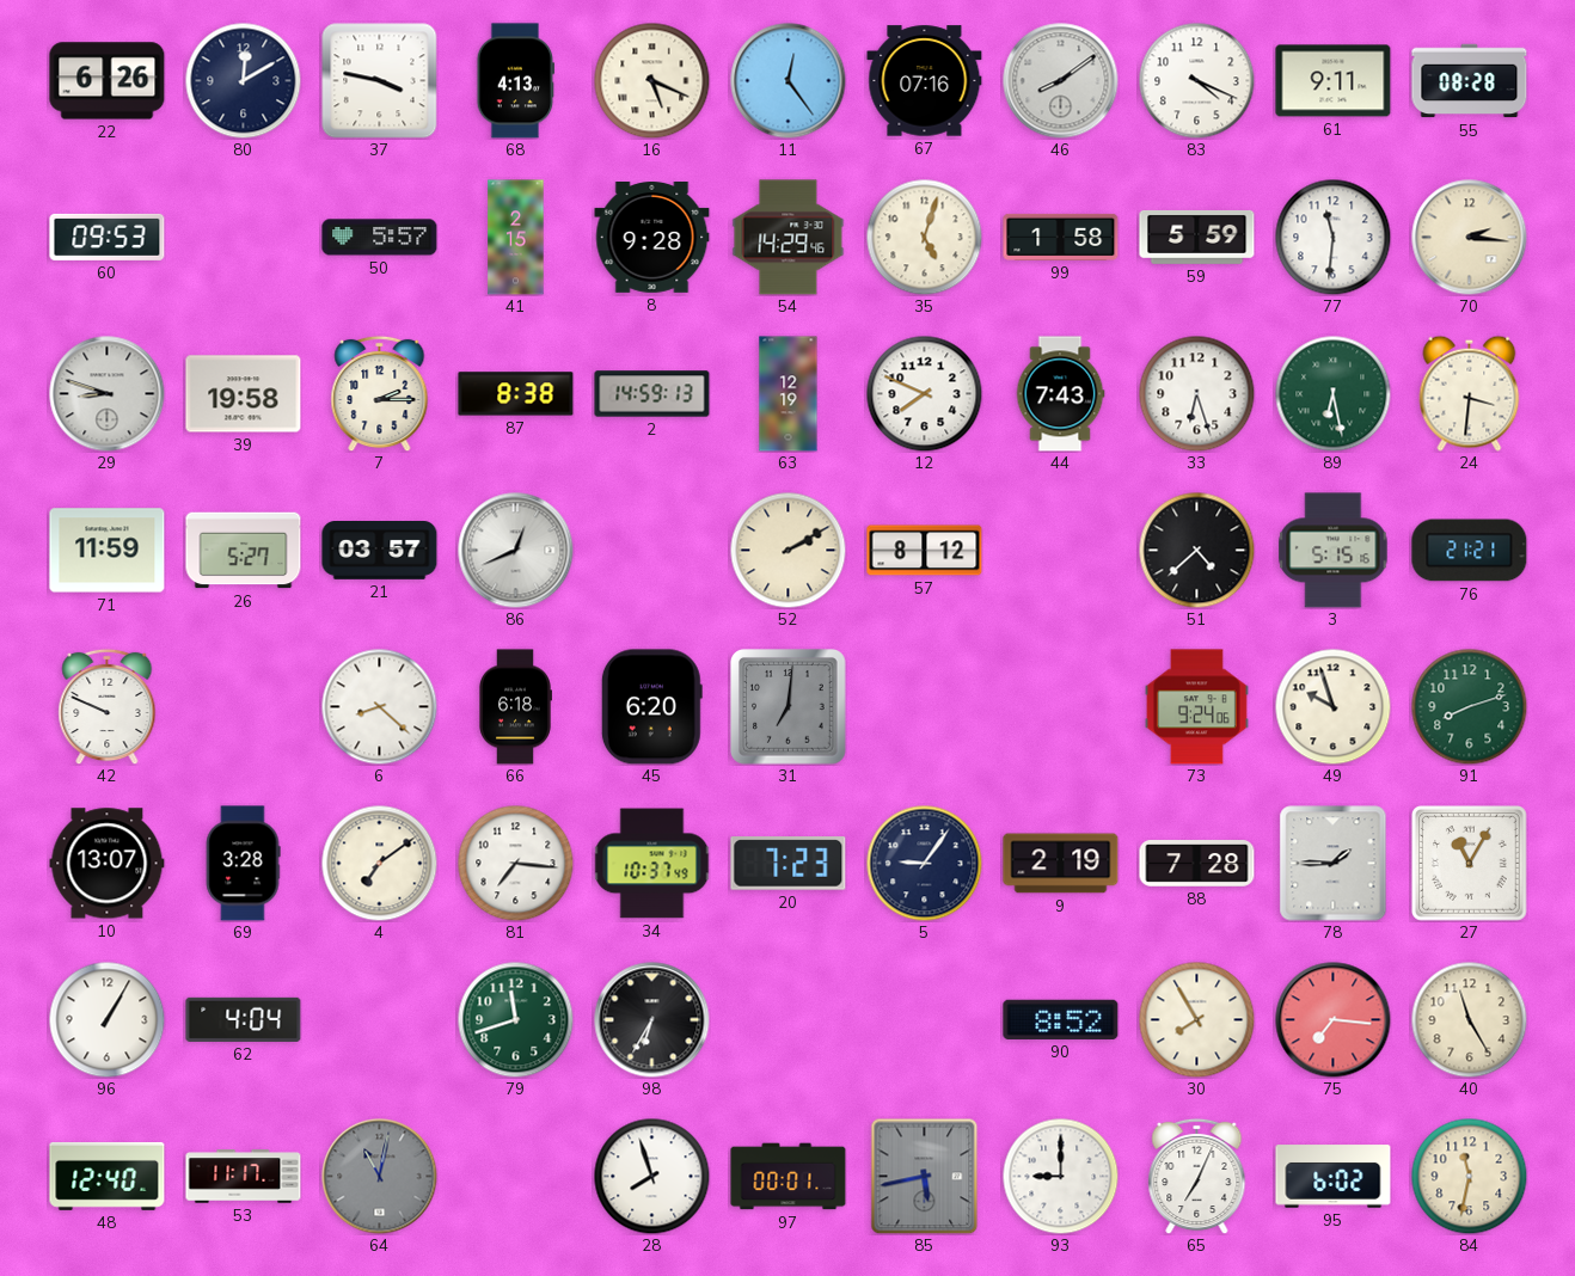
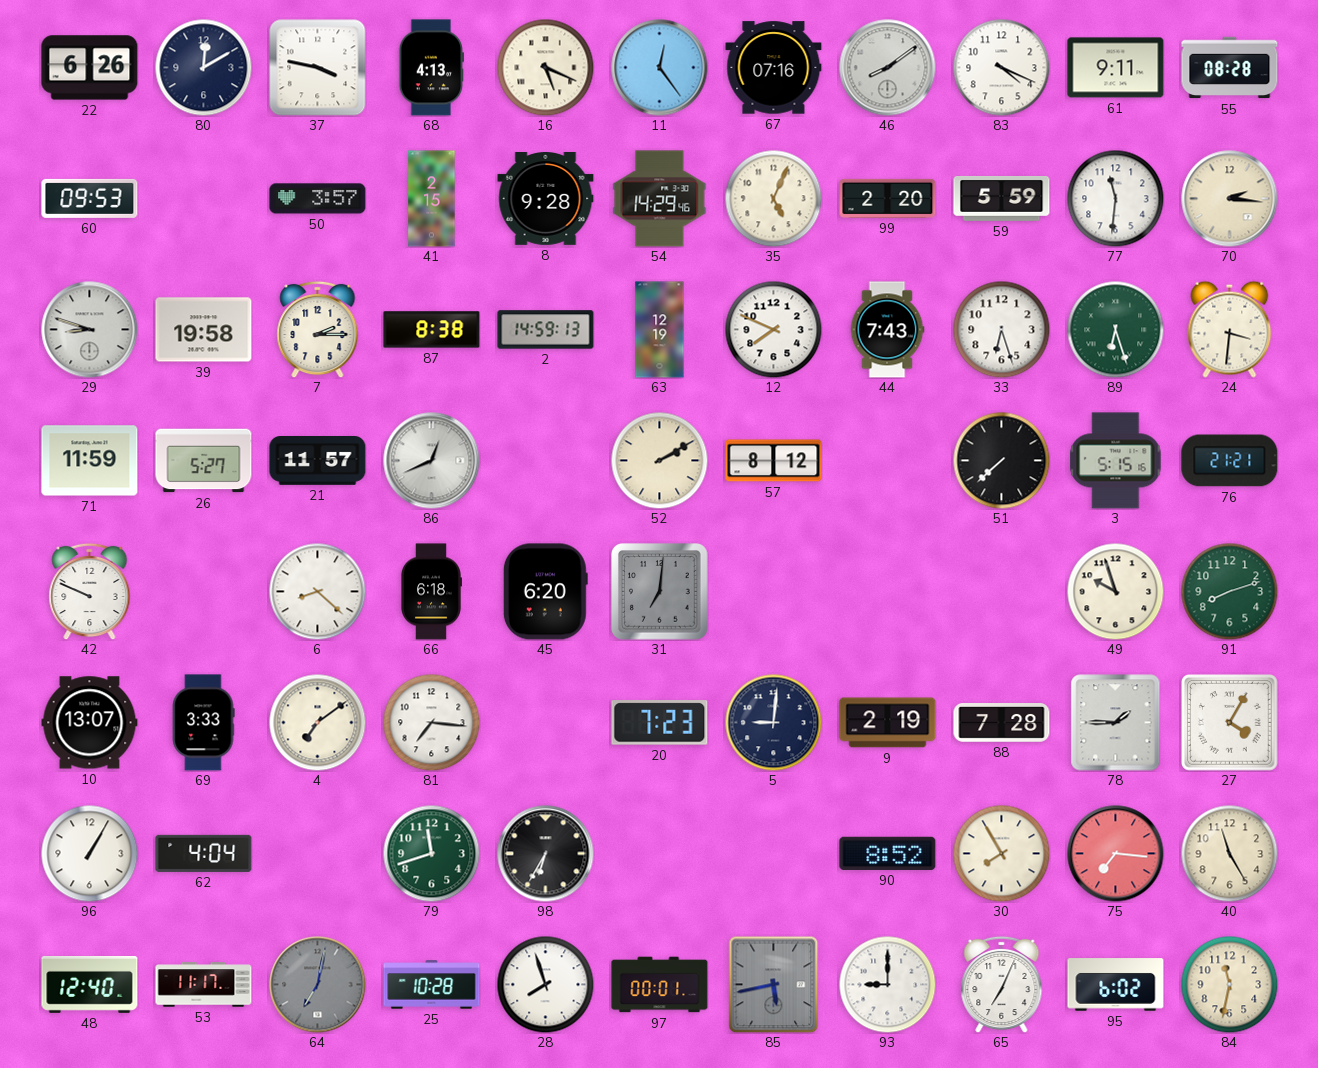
50: 5:57 -> 3:57
35: 5:03 -> 5:04
99: 1:58 -> 2:20
89: 6:28 -> 6:27
21: 03:57 -> 11:57
51: 4:38 -> 7:38
73: 9:24 -> none
69: 3:28 -> 3:33
34: 10:37 -> none
5: 9:06 -> 9:01
27: 11:05 -> 4:05
64: 11:02 -> 7:02
25: none -> 10:28
